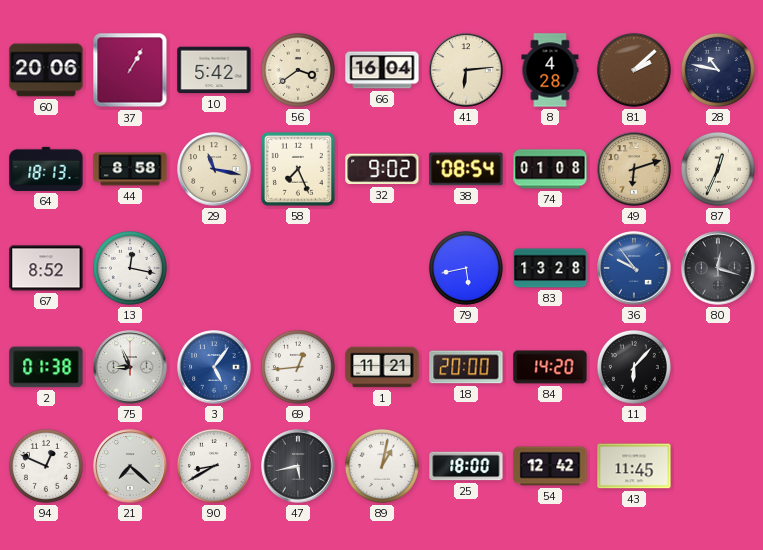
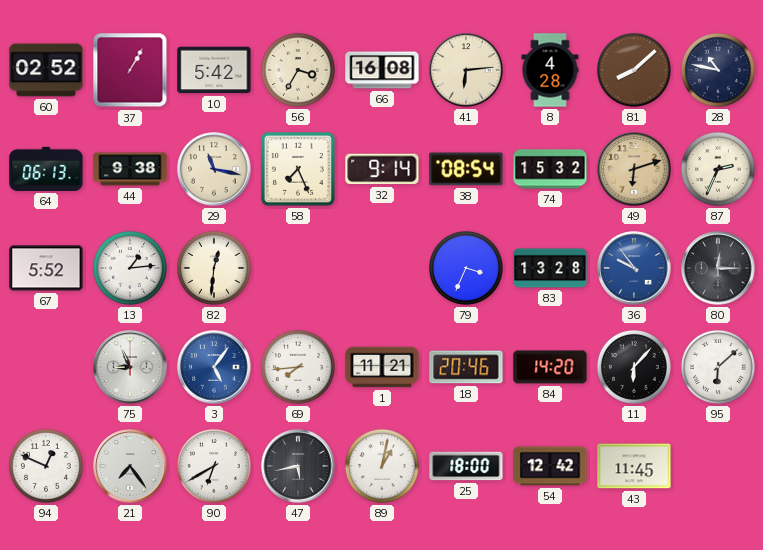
60: 20:06 -> 02:52
56: 3:39 -> 3:35
66: 16:04 -> 16:08
81: 2:08 -> 8:08
64: 18:13 -> 06:13
44: 8:58 -> 9:38
32: 9:02 -> 9:14
74: 01:08 -> 15:32
87: 12:34 -> 2:34
67: 8:52 -> 5:52
13: 12:17 -> 1:14
82: none -> 12:31
79: 5:43 -> 3:34
80: 12:18 -> 12:15
2: 01:38 -> none
69: 12:44 -> 7:44
18: 20:00 -> 20:46
95: none -> 6:08
21: 7:22 -> 7:24
90: 8:40 -> 6:40
